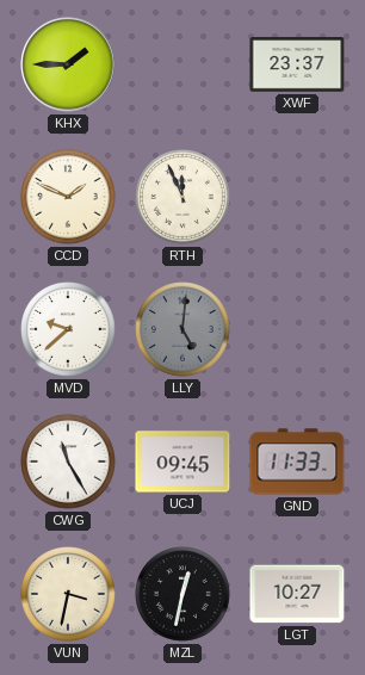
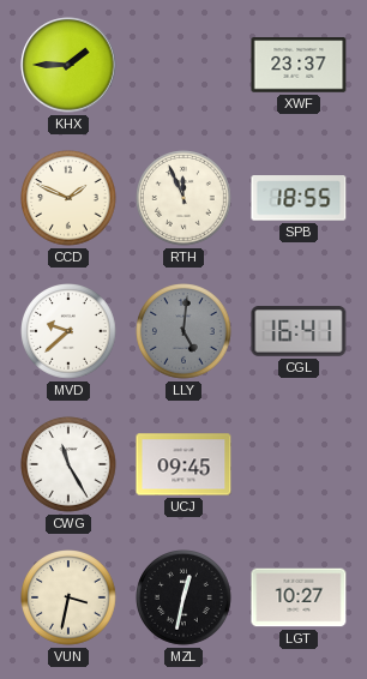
SPB: none -> 18:55
CGL: none -> 16:41
GND: 11:33 -> none
